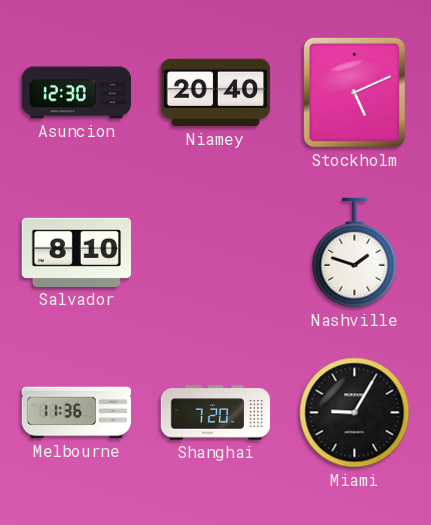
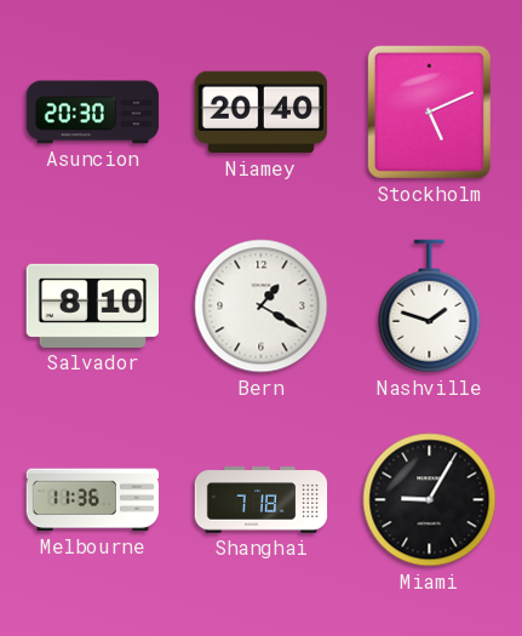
Asuncion: 12:30 -> 20:30
Bern: none -> 1:20
Shanghai: 7:20 -> 7:18
